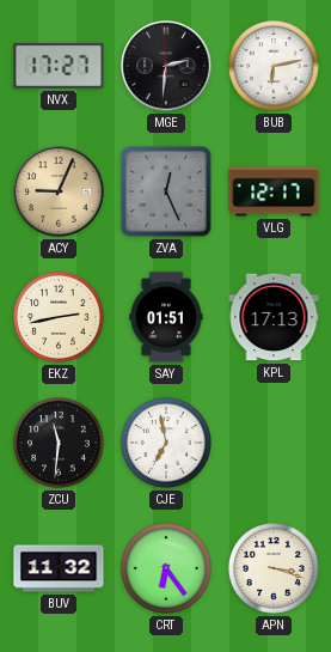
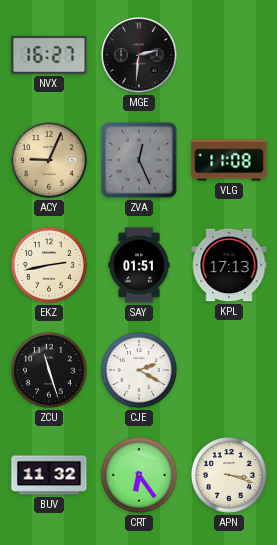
NVX: 17:27 -> 16:27
BUB: 6:13 -> none
VLG: 12:17 -> 11:08
ZCU: 11:31 -> 11:27
CJE: 6:58 -> 2:20
